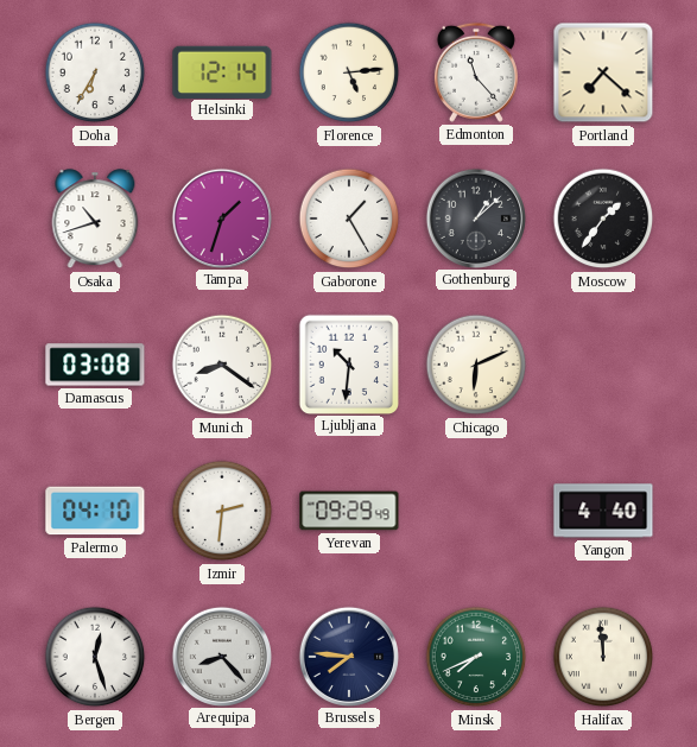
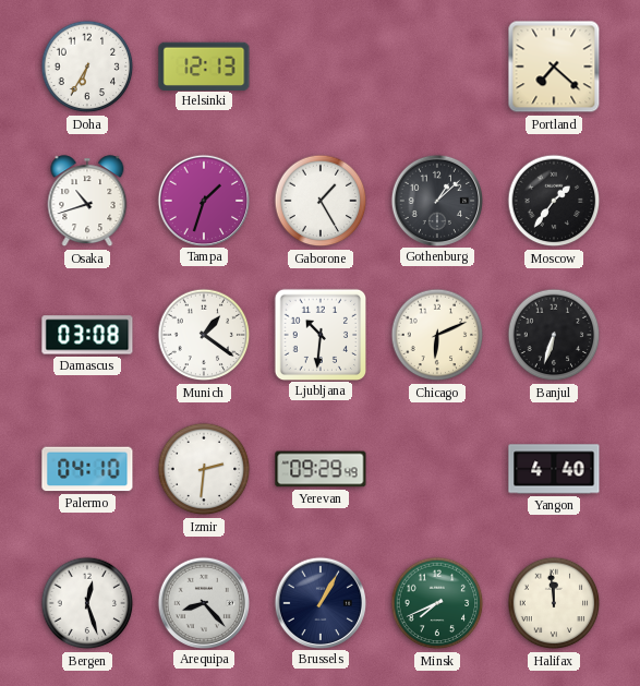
Helsinki: 12:14 -> 12:13
Florence: 5:14 -> none
Edmonton: 11:23 -> none
Munich: 8:21 -> 1:21
Banjul: none -> 6:33
Brussels: 7:46 -> 1:05
